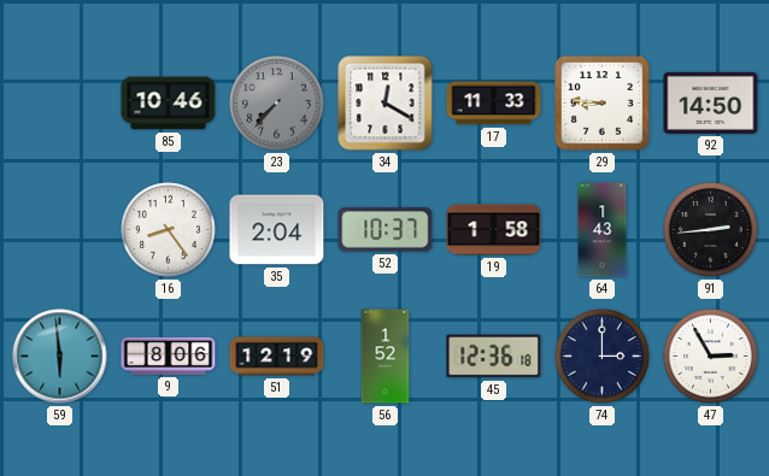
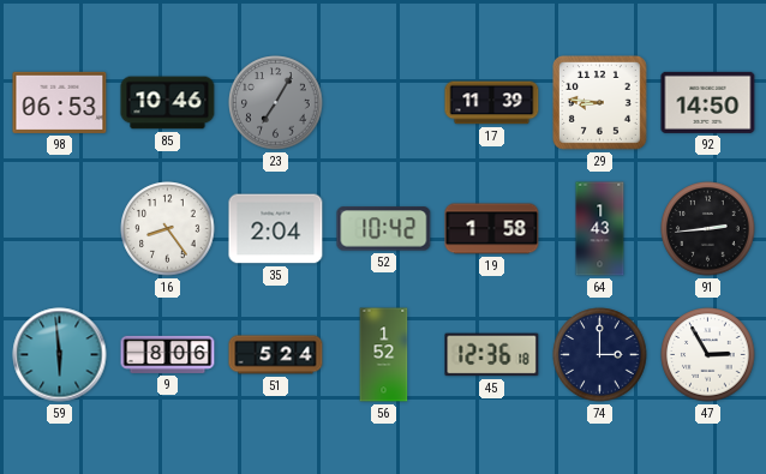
98: none -> 06:53
23: 7:37 -> 7:05
34: 12:20 -> none
17: 11:33 -> 11:39
52: 10:37 -> 10:42
51: 12:19 -> 5:24
